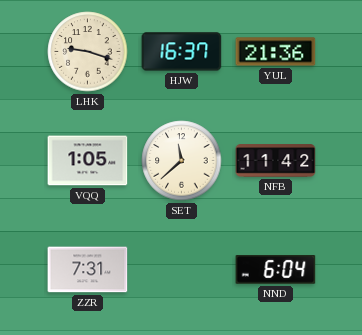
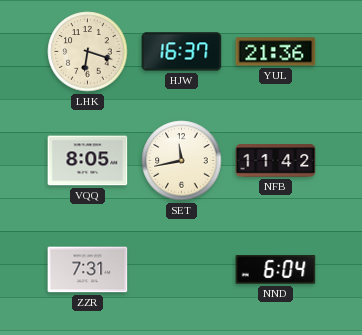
LHK: 9:18 -> 6:18
VQQ: 1:05 -> 8:05
SET: 11:38 -> 11:43
